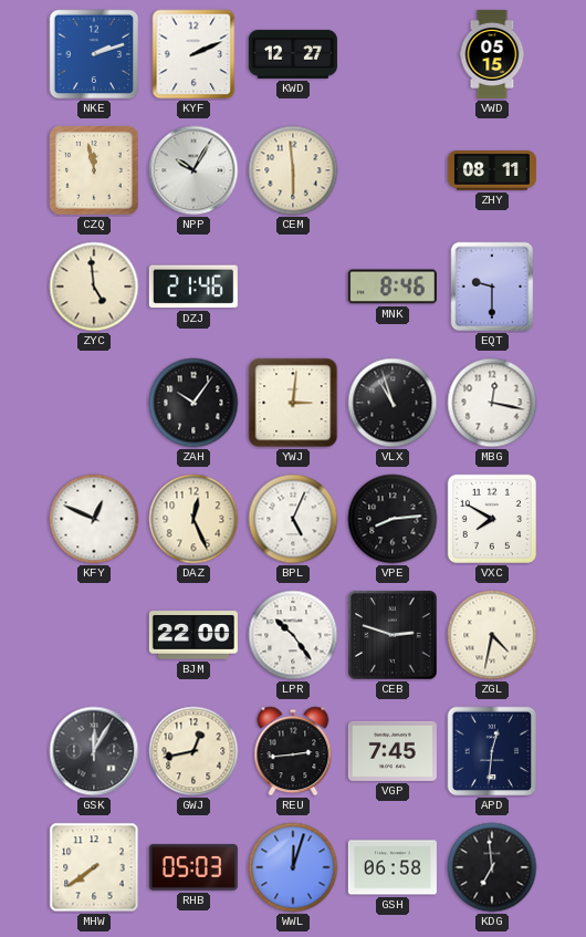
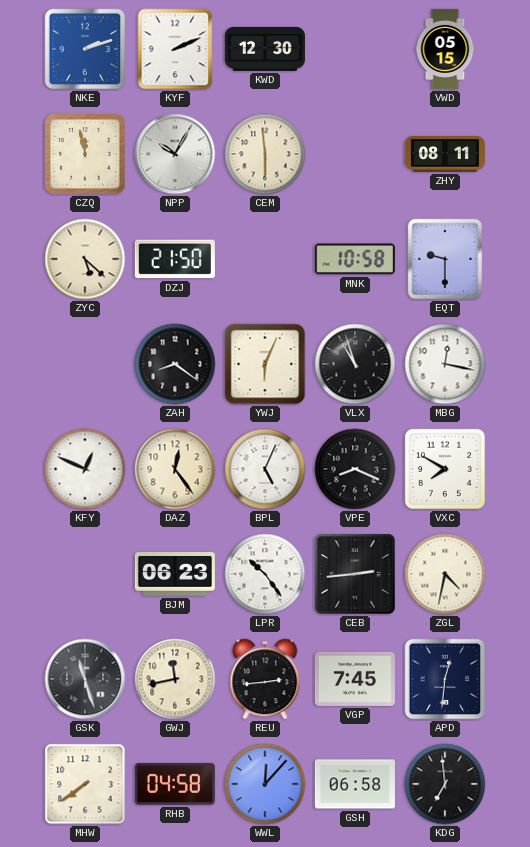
KWD: 12:27 -> 12:30
ZYC: 4:59 -> 5:22
DZJ: 21:46 -> 21:50
MNK: 8:46 -> 10:58
ZAH: 10:06 -> 8:21
YWJ: 3:01 -> 6:04
DAZ: 12:26 -> 12:24
VPE: 8:14 -> 8:19
BJM: 22:00 -> 06:23
CEB: 2:48 -> 2:44
GSK: 12:05 -> 11:27
GWJ: 12:43 -> 11:43
RHB: 05:03 -> 04:58
WWL: 12:03 -> 12:07
